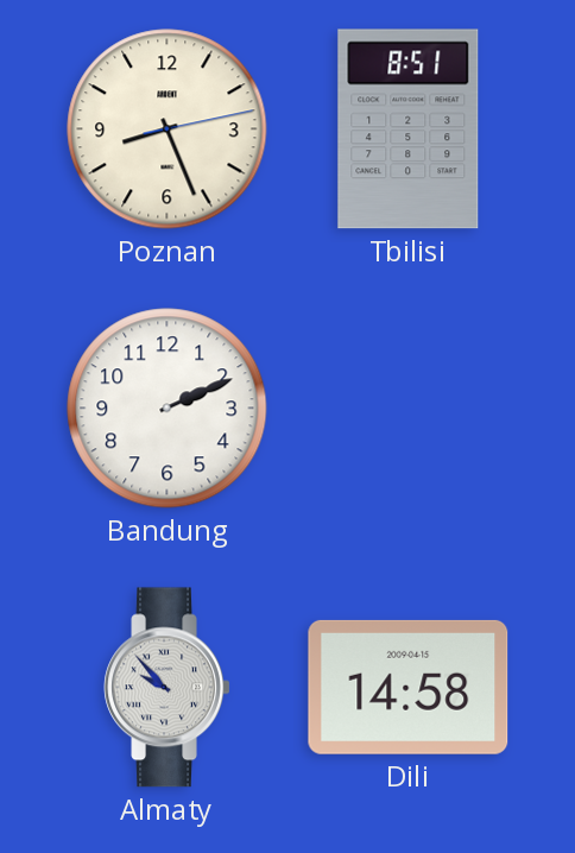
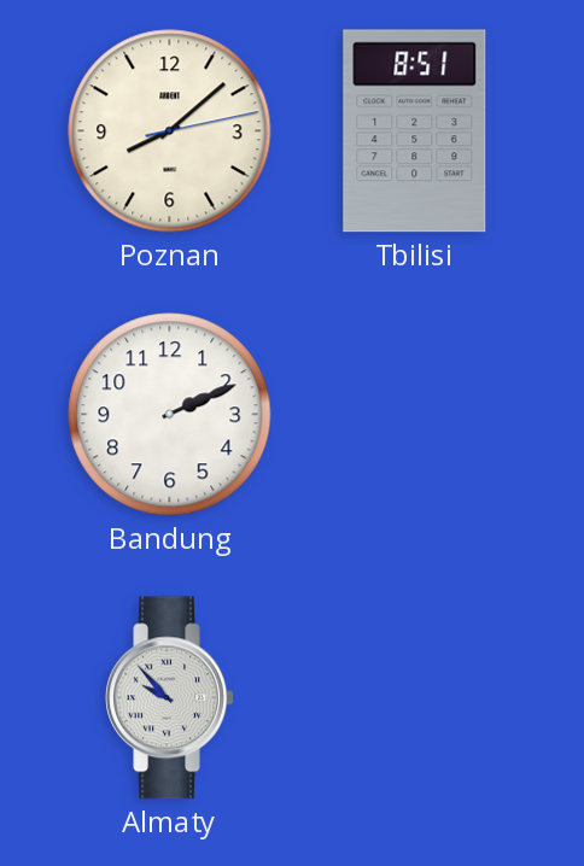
Poznan: 8:26 -> 8:08
Dili: 14:58 -> none
